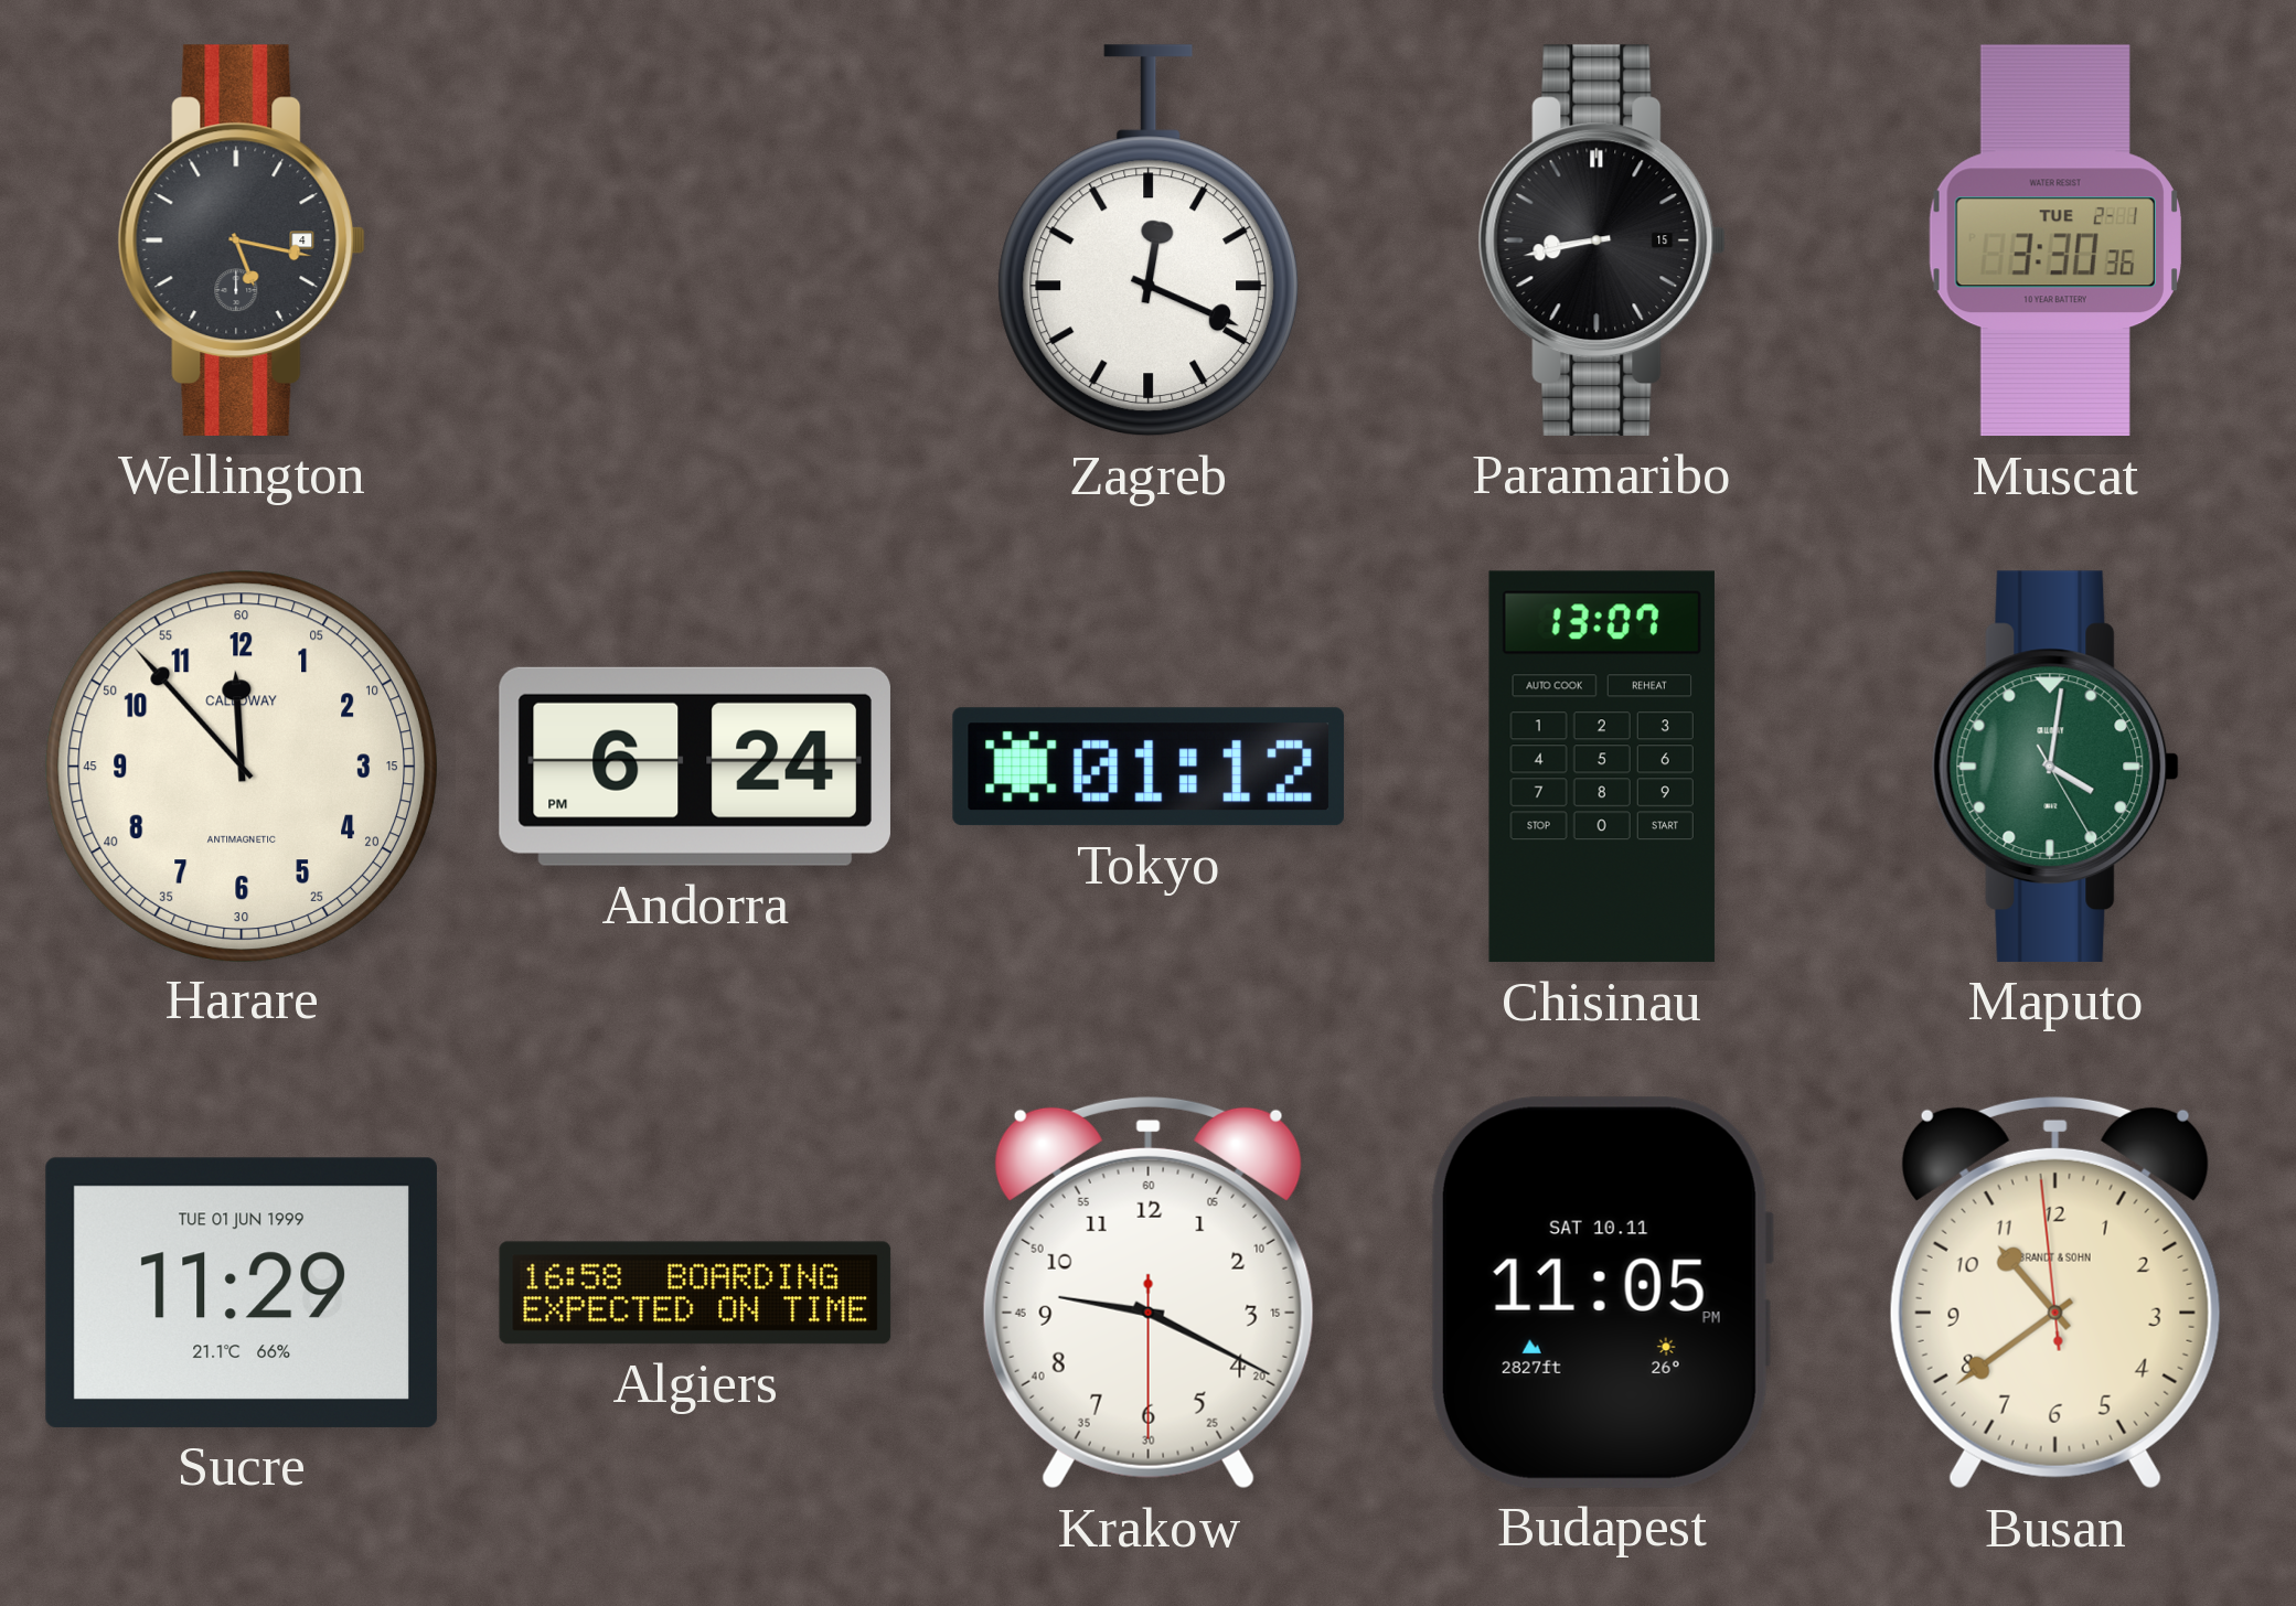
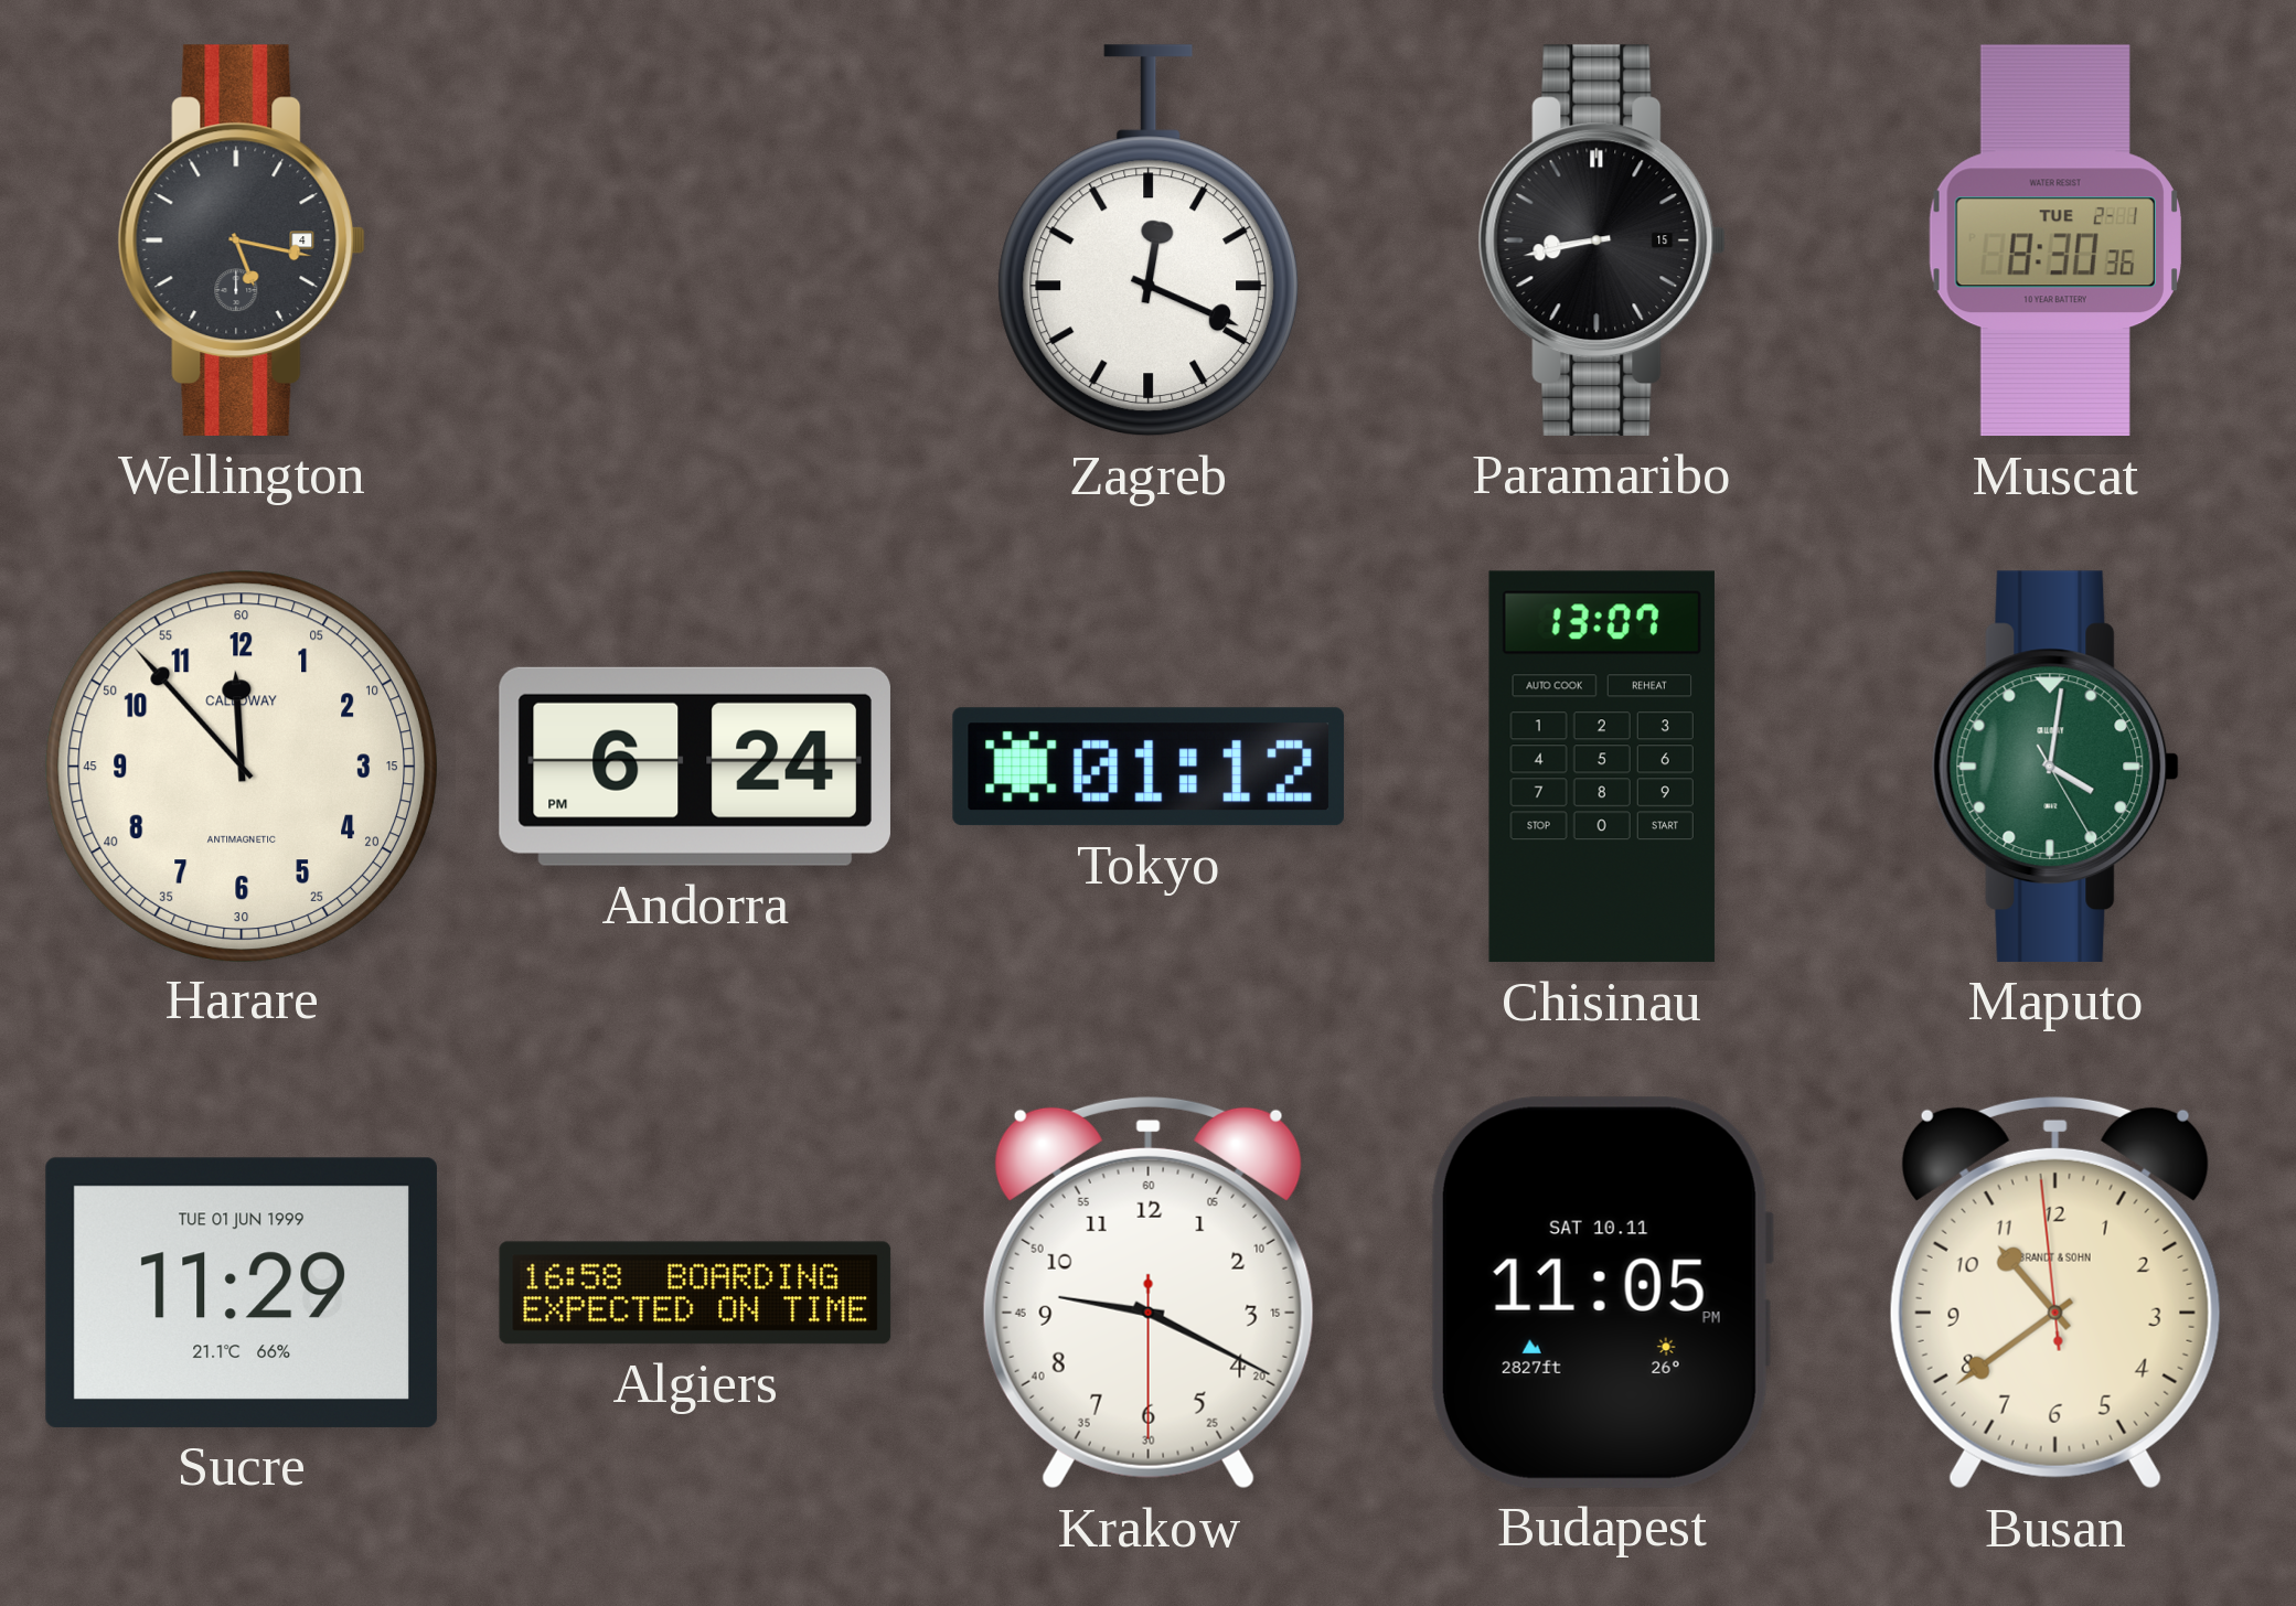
Muscat: 3:30 -> 8:30
